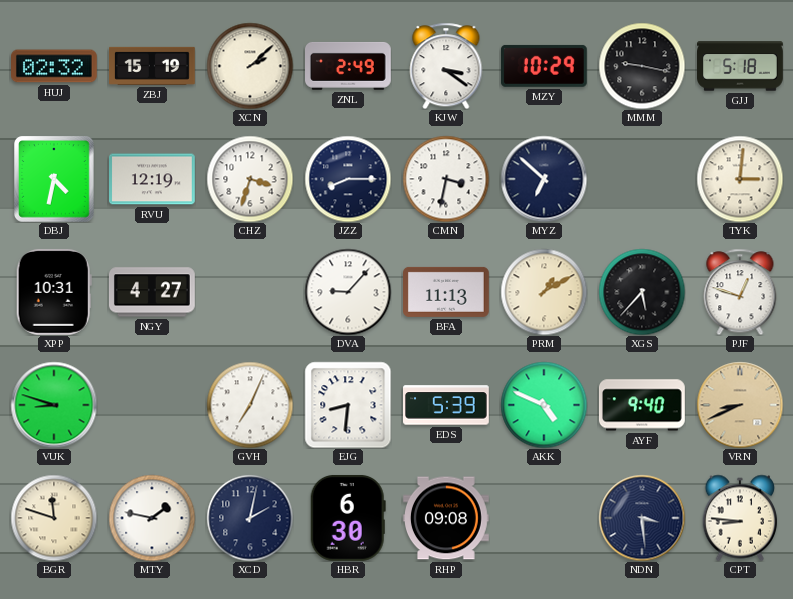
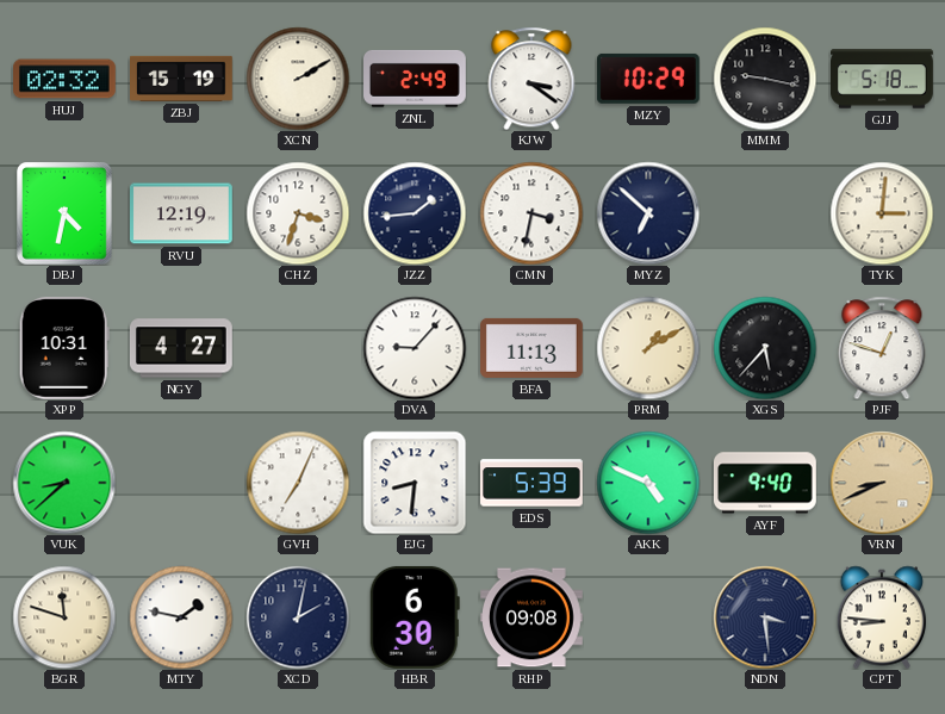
XCN: 2:08 -> 2:10
JZZ: 8:15 -> 1:44
VUK: 8:48 -> 8:38
